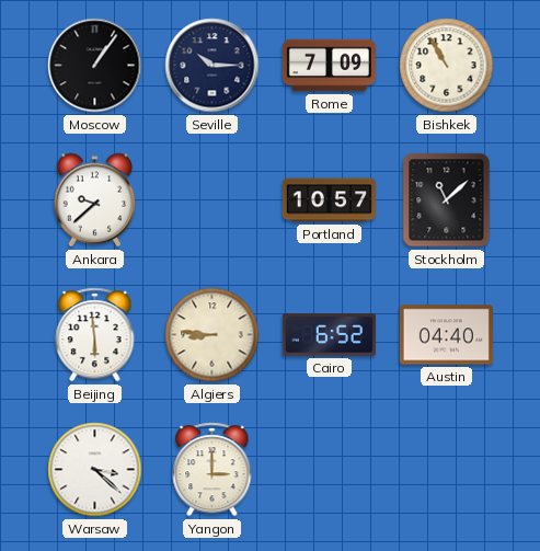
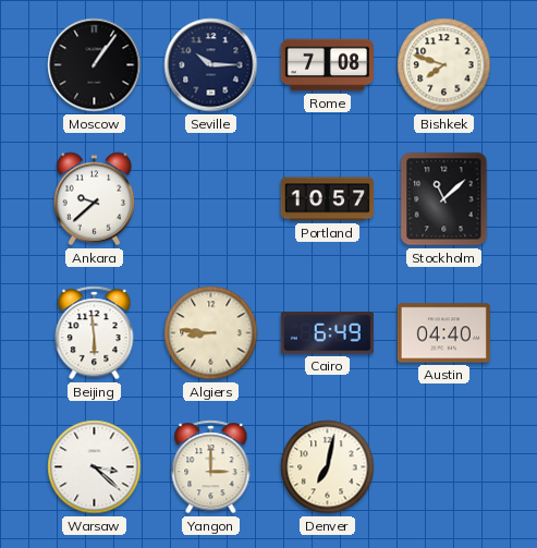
Rome: 7:09 -> 7:08
Bishkek: 10:55 -> 7:48
Cairo: 6:52 -> 6:49
Denver: none -> 7:02
